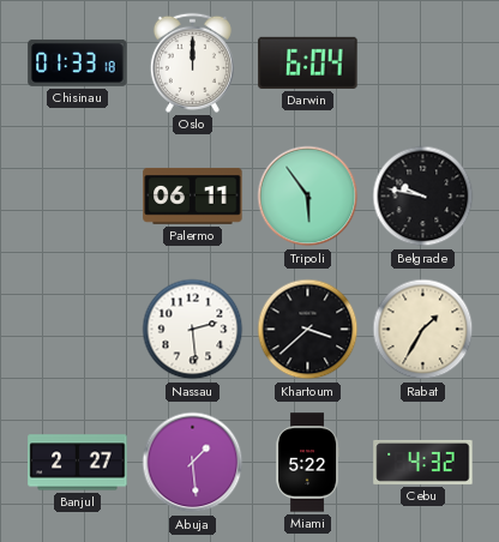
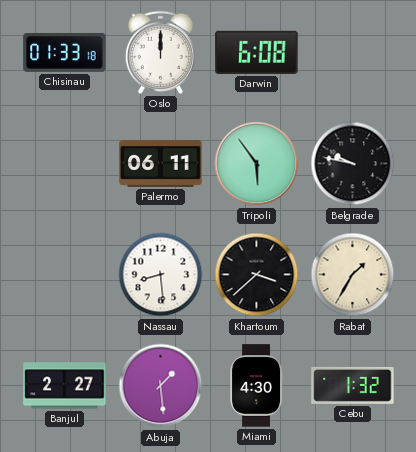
Darwin: 6:04 -> 6:08
Nassau: 2:29 -> 8:29
Miami: 5:22 -> 4:30
Cebu: 4:32 -> 1:32
